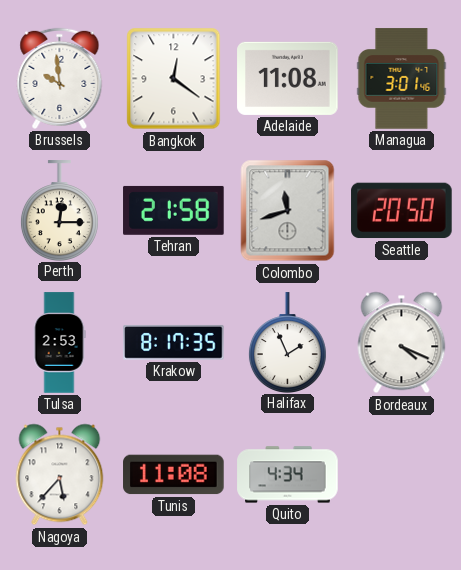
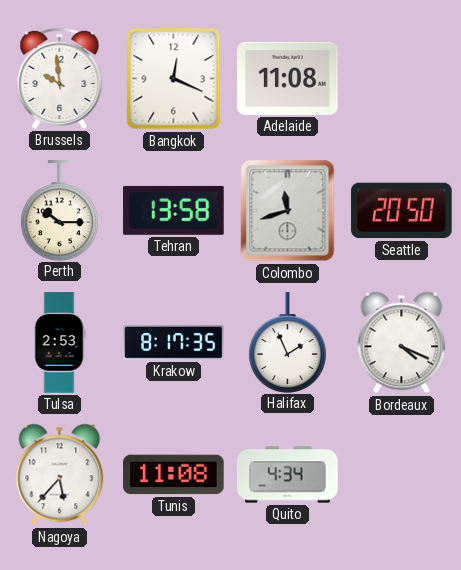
Bangkok: 12:21 -> 12:19
Managua: 3:01 -> none
Perth: 12:15 -> 10:15
Tehran: 21:58 -> 13:58
